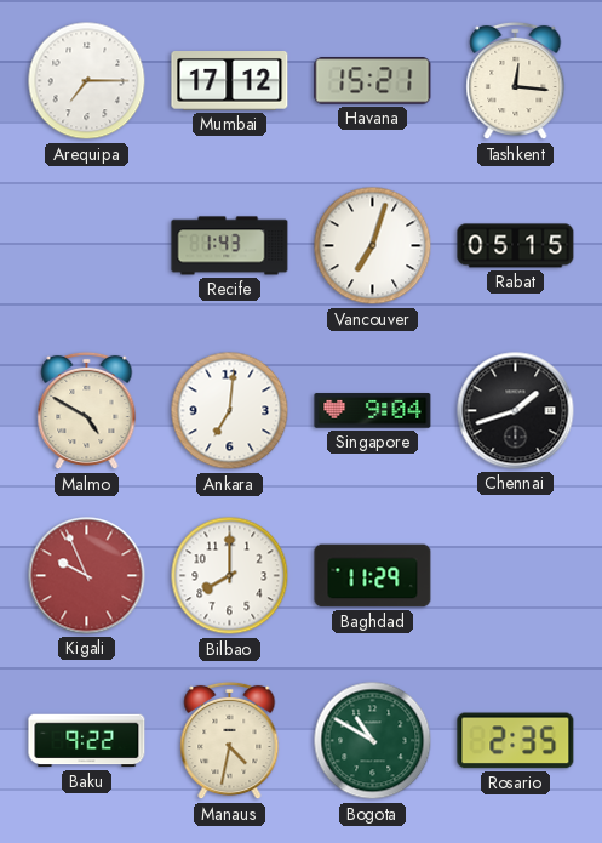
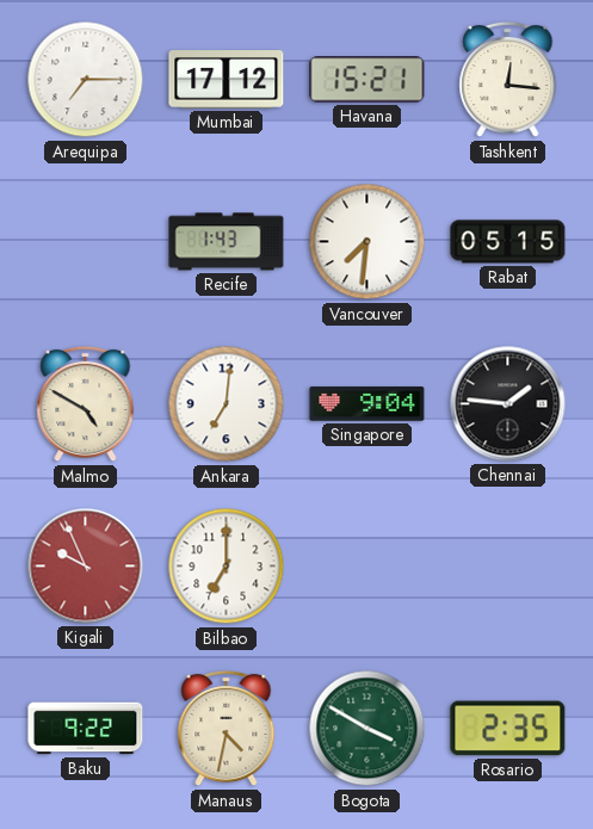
Vancouver: 7:03 -> 7:31
Chennai: 1:42 -> 1:46
Bilbao: 8:00 -> 7:00
Baghdad: 11:29 -> none
Bogota: 10:50 -> 3:50
